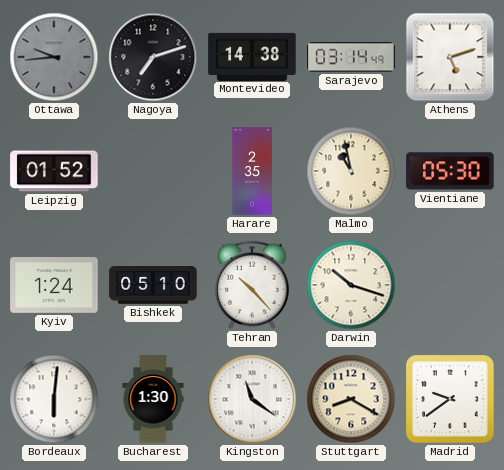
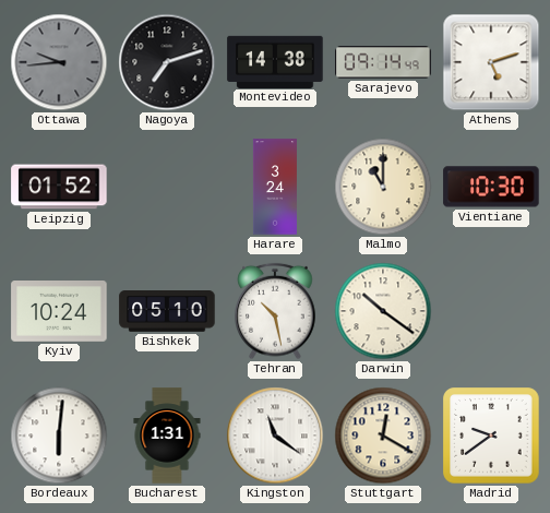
Sarajevo: 03:14 -> 09:14
Harare: 2:35 -> 3:24
Malmo: 10:58 -> 11:00
Vientiane: 05:30 -> 10:30
Kyiv: 1:24 -> 10:24
Tehran: 10:23 -> 10:28
Darwin: 10:18 -> 10:21
Bucharest: 1:30 -> 1:31
Stuttgart: 8:20 -> 12:20
